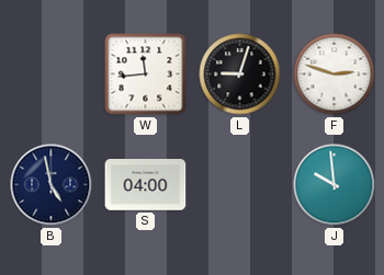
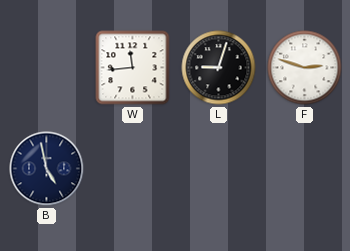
S: 04:00 -> none
J: 9:59 -> none
